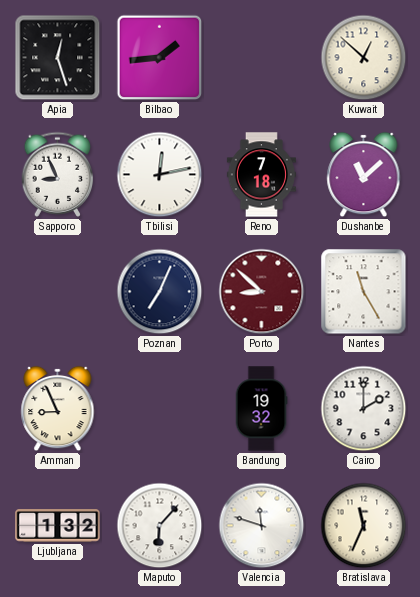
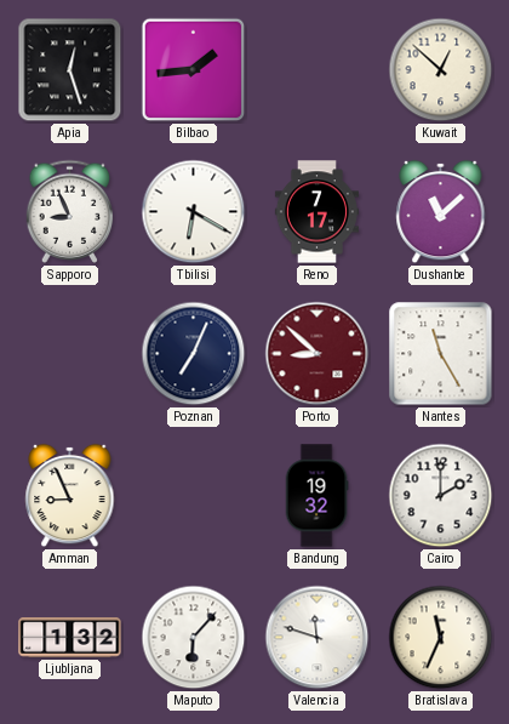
Tbilisi: 12:13 -> 6:20
Reno: 7:18 -> 7:17
